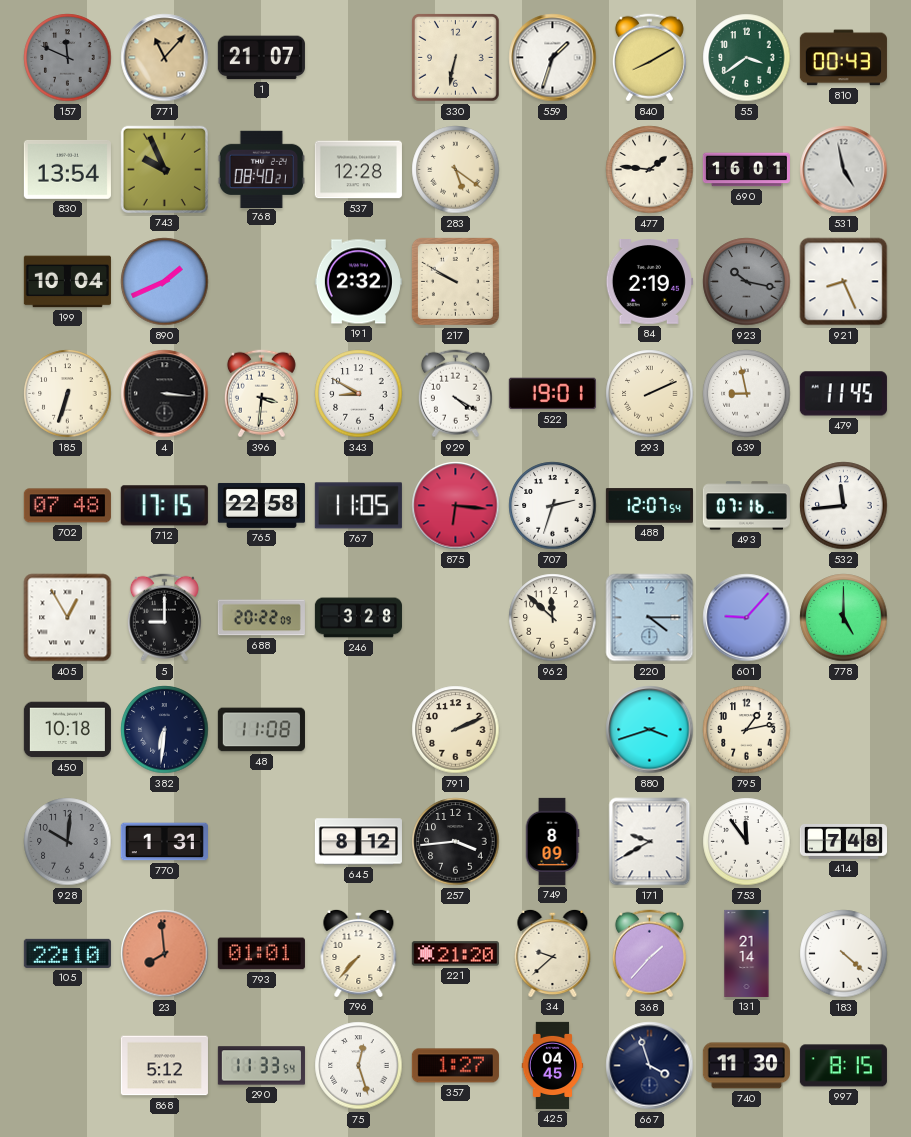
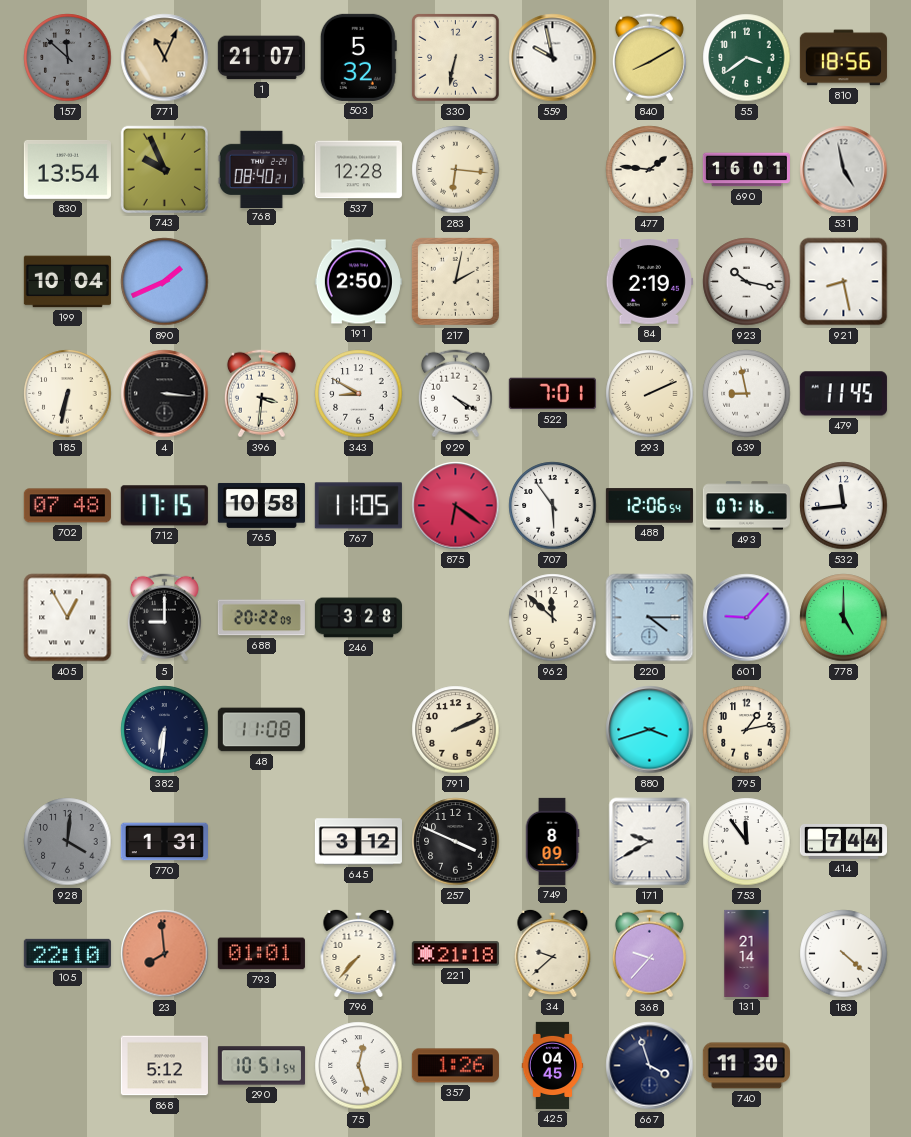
157: 11:49 -> 11:52
771: 11:07 -> 11:04
503: none -> 5:32
559: 1:33 -> 9:58
810: 00:43 -> 18:56
283: 5:21 -> 6:16
191: 2:32 -> 2:50
217: 9:50 -> 2:02
923 dial: grey -> white
921: 8:26 -> 8:28
185: 6:33 -> 6:32
522: 19:01 -> 7:01
765: 22:58 -> 10:58
875: 6:16 -> 6:21
707: 2:33 -> 5:54
488: 12:07 -> 12:06
450: 10:18 -> none
928: 10:01 -> 4:01
645: 8:12 -> 3:12
257: 3:44 -> 3:49
414: 7:48 -> 7:44
221: 21:20 -> 21:18
368: 1:37 -> 9:37
290: 11:33 -> 10:51
357: 1:27 -> 1:26
997: 8:15 -> none
